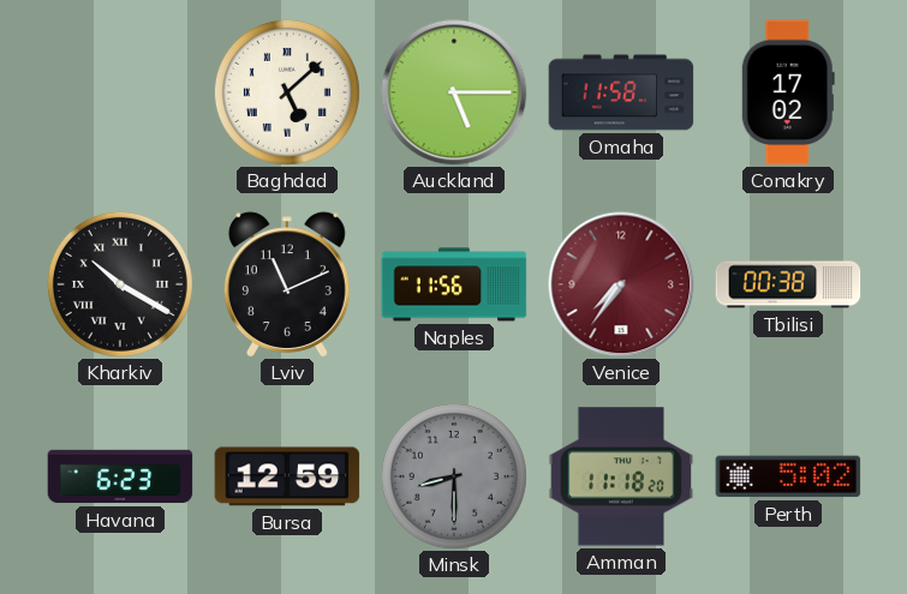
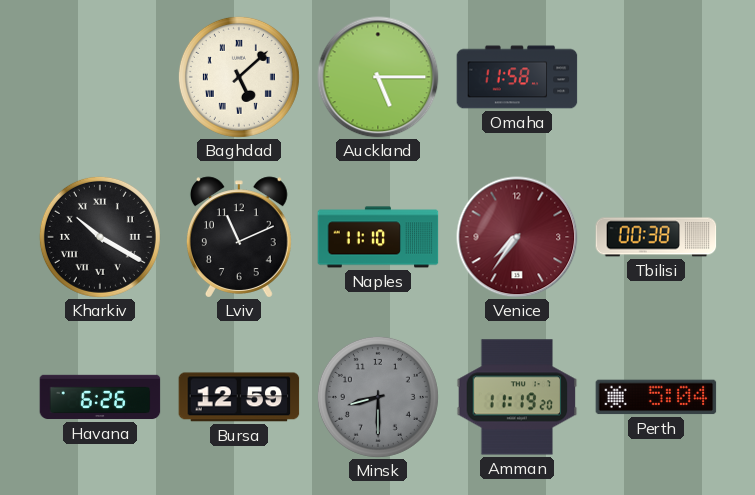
Conakry: 17:02 -> none
Naples: 11:56 -> 11:10
Havana: 6:23 -> 6:26
Amman: 11:18 -> 11:19
Perth: 5:02 -> 5:04
